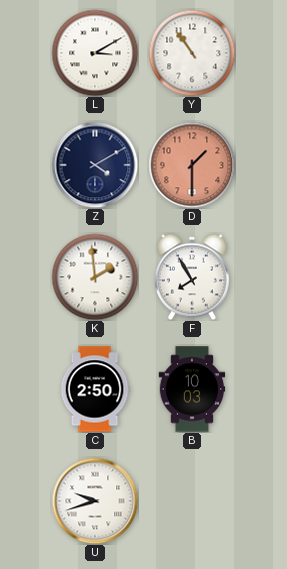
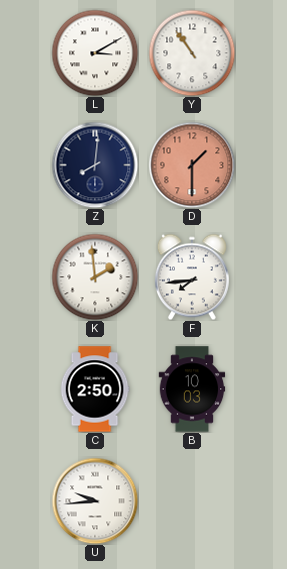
Z: 4:10 -> 8:01
F: 7:55 -> 7:44
U: 9:42 -> 9:44
